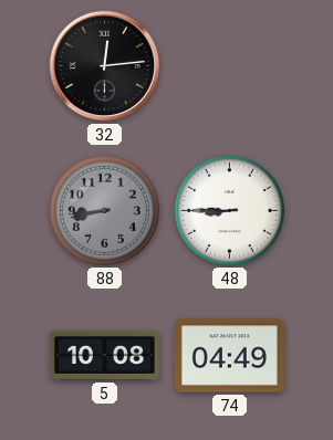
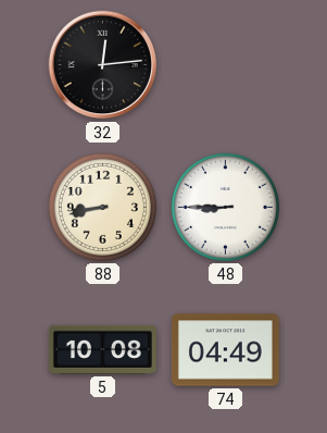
88 dial: grey -> cream
